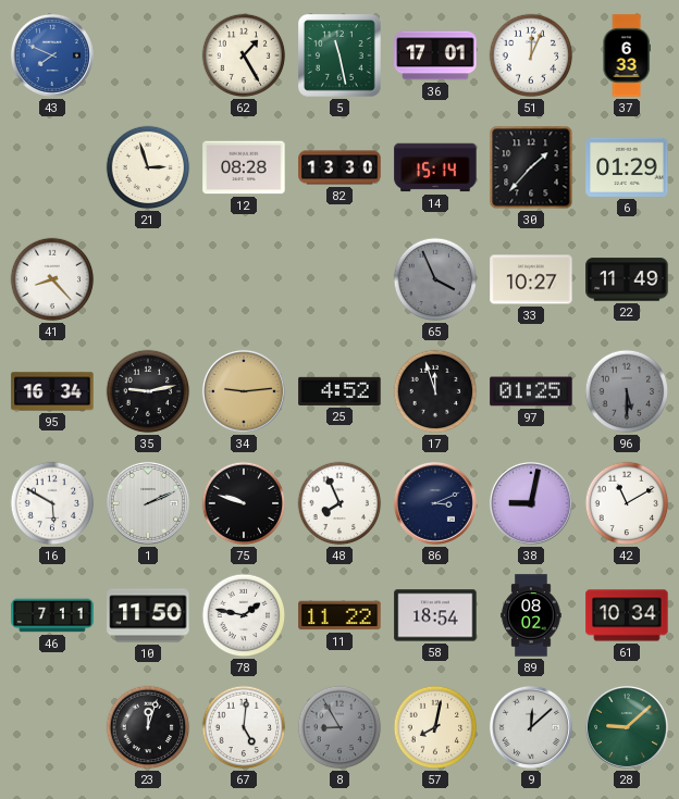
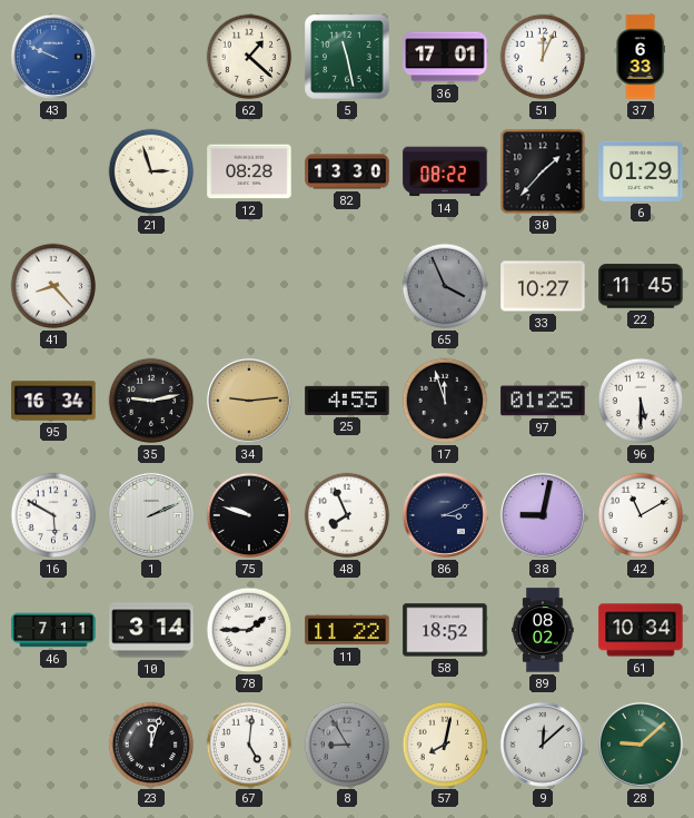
43: 7:49 -> 9:49
62: 1:25 -> 1:22
14: 15:14 -> 08:22
22: 11:49 -> 11:45
25: 4:52 -> 4:55
96 dial: grey -> white
10: 11:50 -> 3:14
78: 1:47 -> 1:45
58: 18:54 -> 18:52
